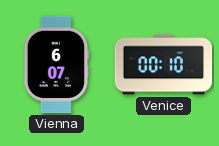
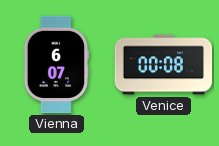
Venice: 00:10 -> 00:08
